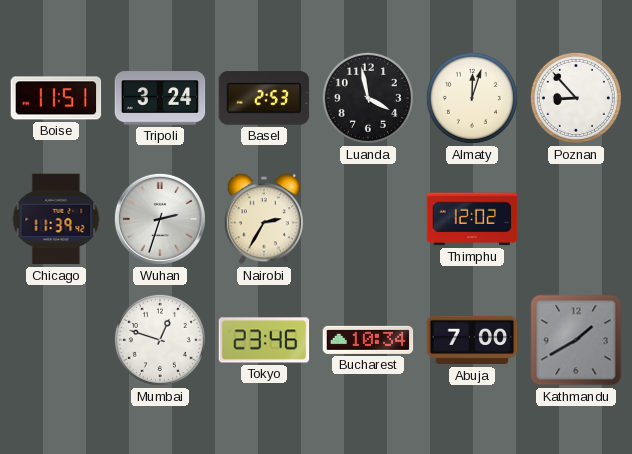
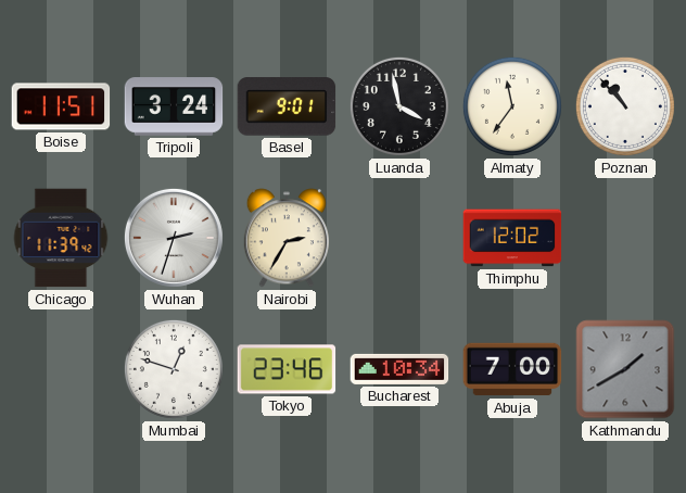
Basel: 2:53 -> 9:01
Almaty: 12:03 -> 11:36
Poznan: 8:53 -> 10:53
